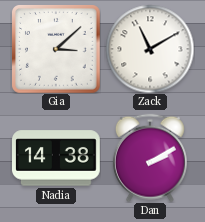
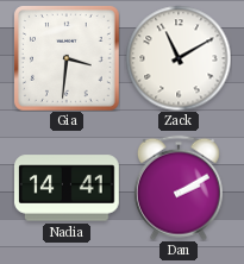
Gia: 3:08 -> 3:31
Nadia: 14:38 -> 14:41
